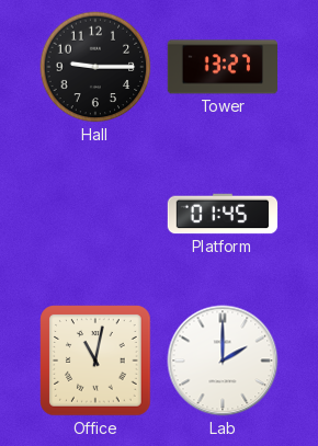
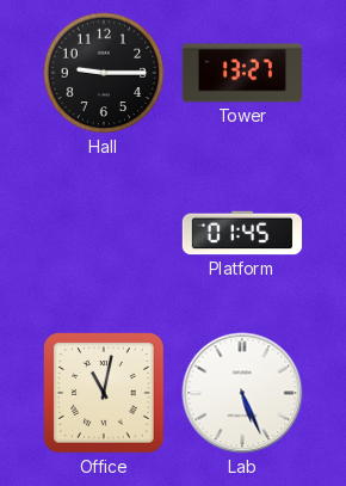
Lab: 2:00 -> 5:26
